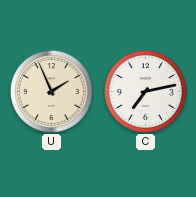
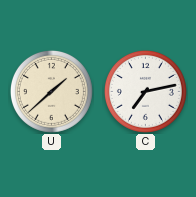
U: 1:56 -> 1:38
